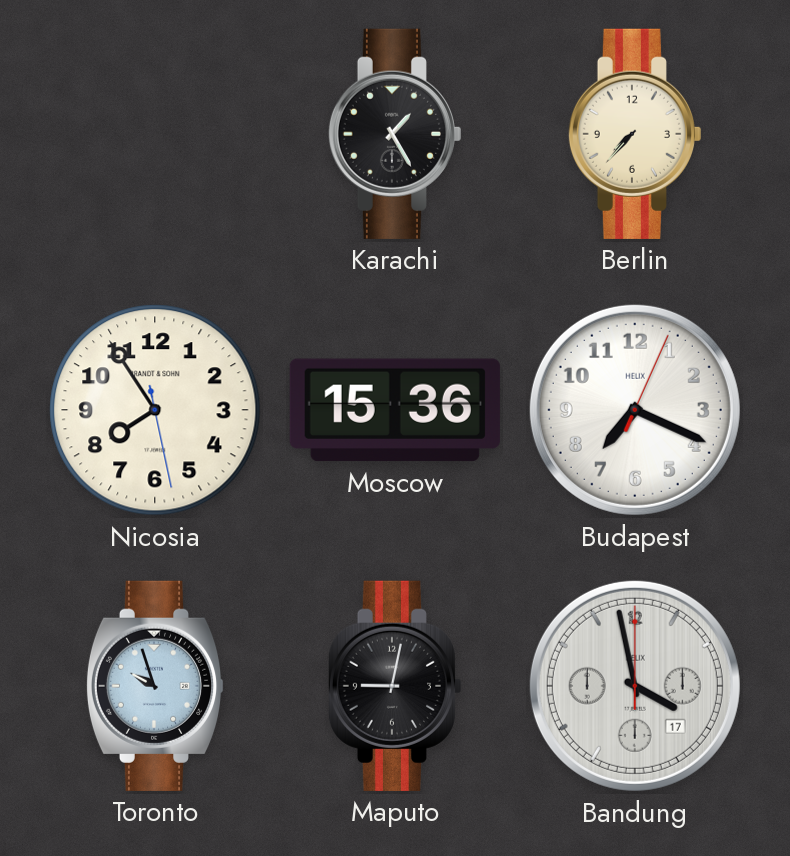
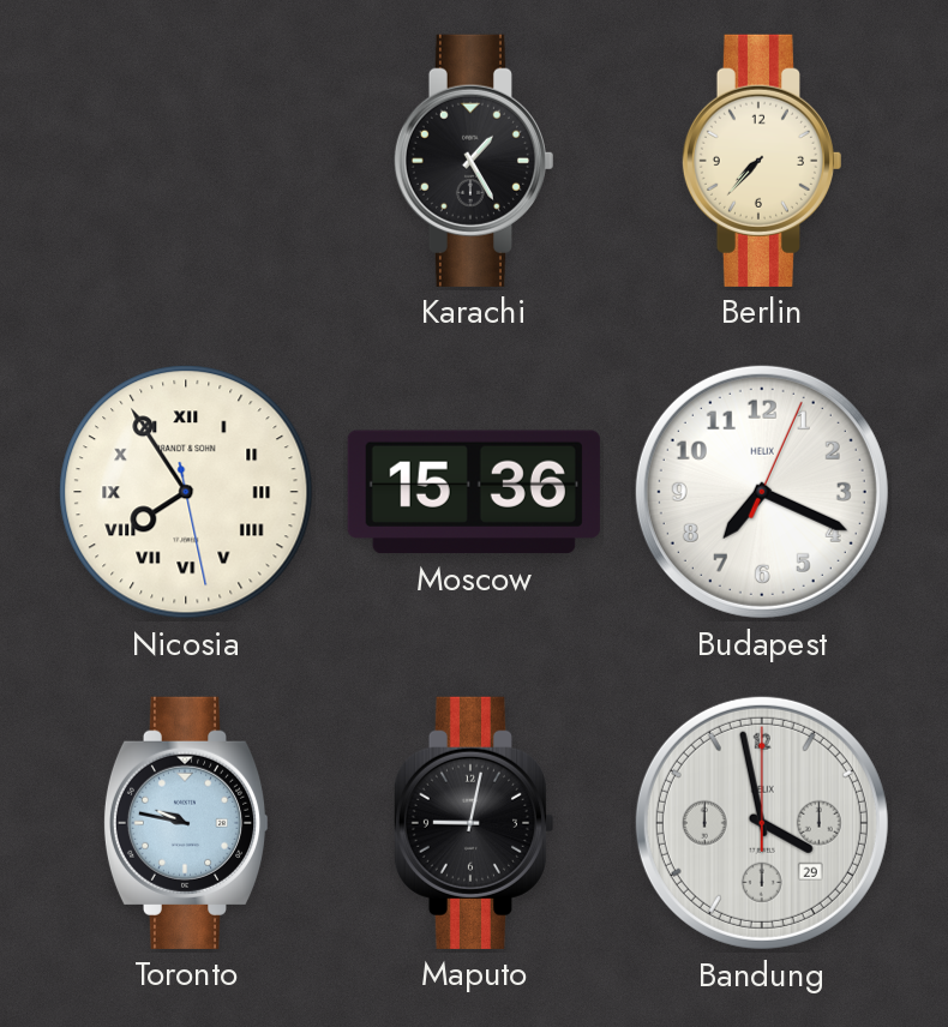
Nicosia numerals: Arabic -> Roman
Toronto: 9:57 -> 9:47
Bandung date: 17 -> 29
